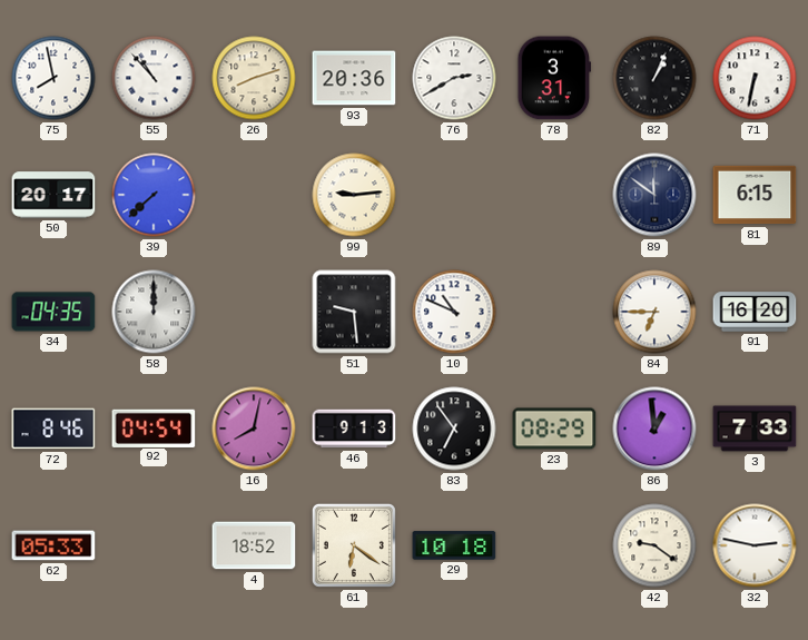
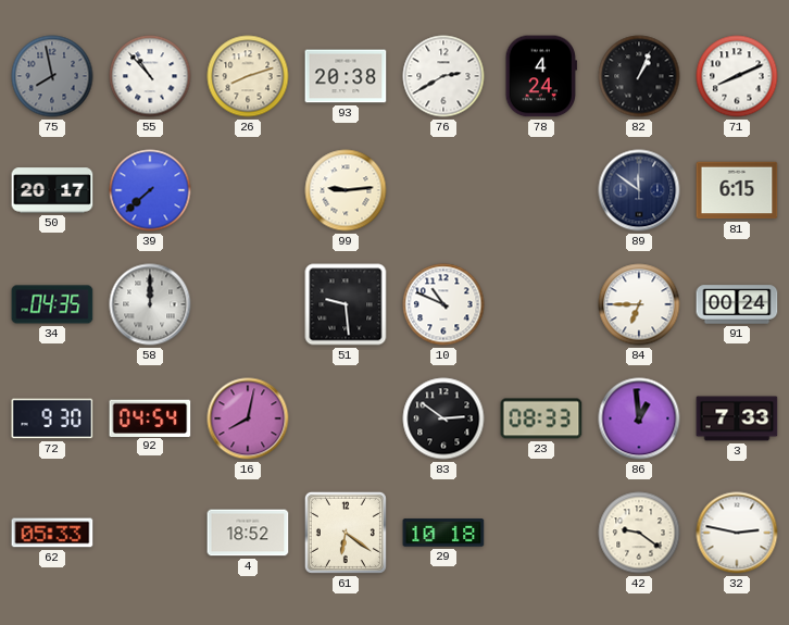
75 dial: white -> grey
93: 20:36 -> 20:38
78: 3:31 -> 4:24
71: 6:32 -> 8:11
91: 16:20 -> 00:24
72: 8:46 -> 9:30
46: 9:13 -> none
83: 6:54 -> 2:51
23: 08:29 -> 08:33
